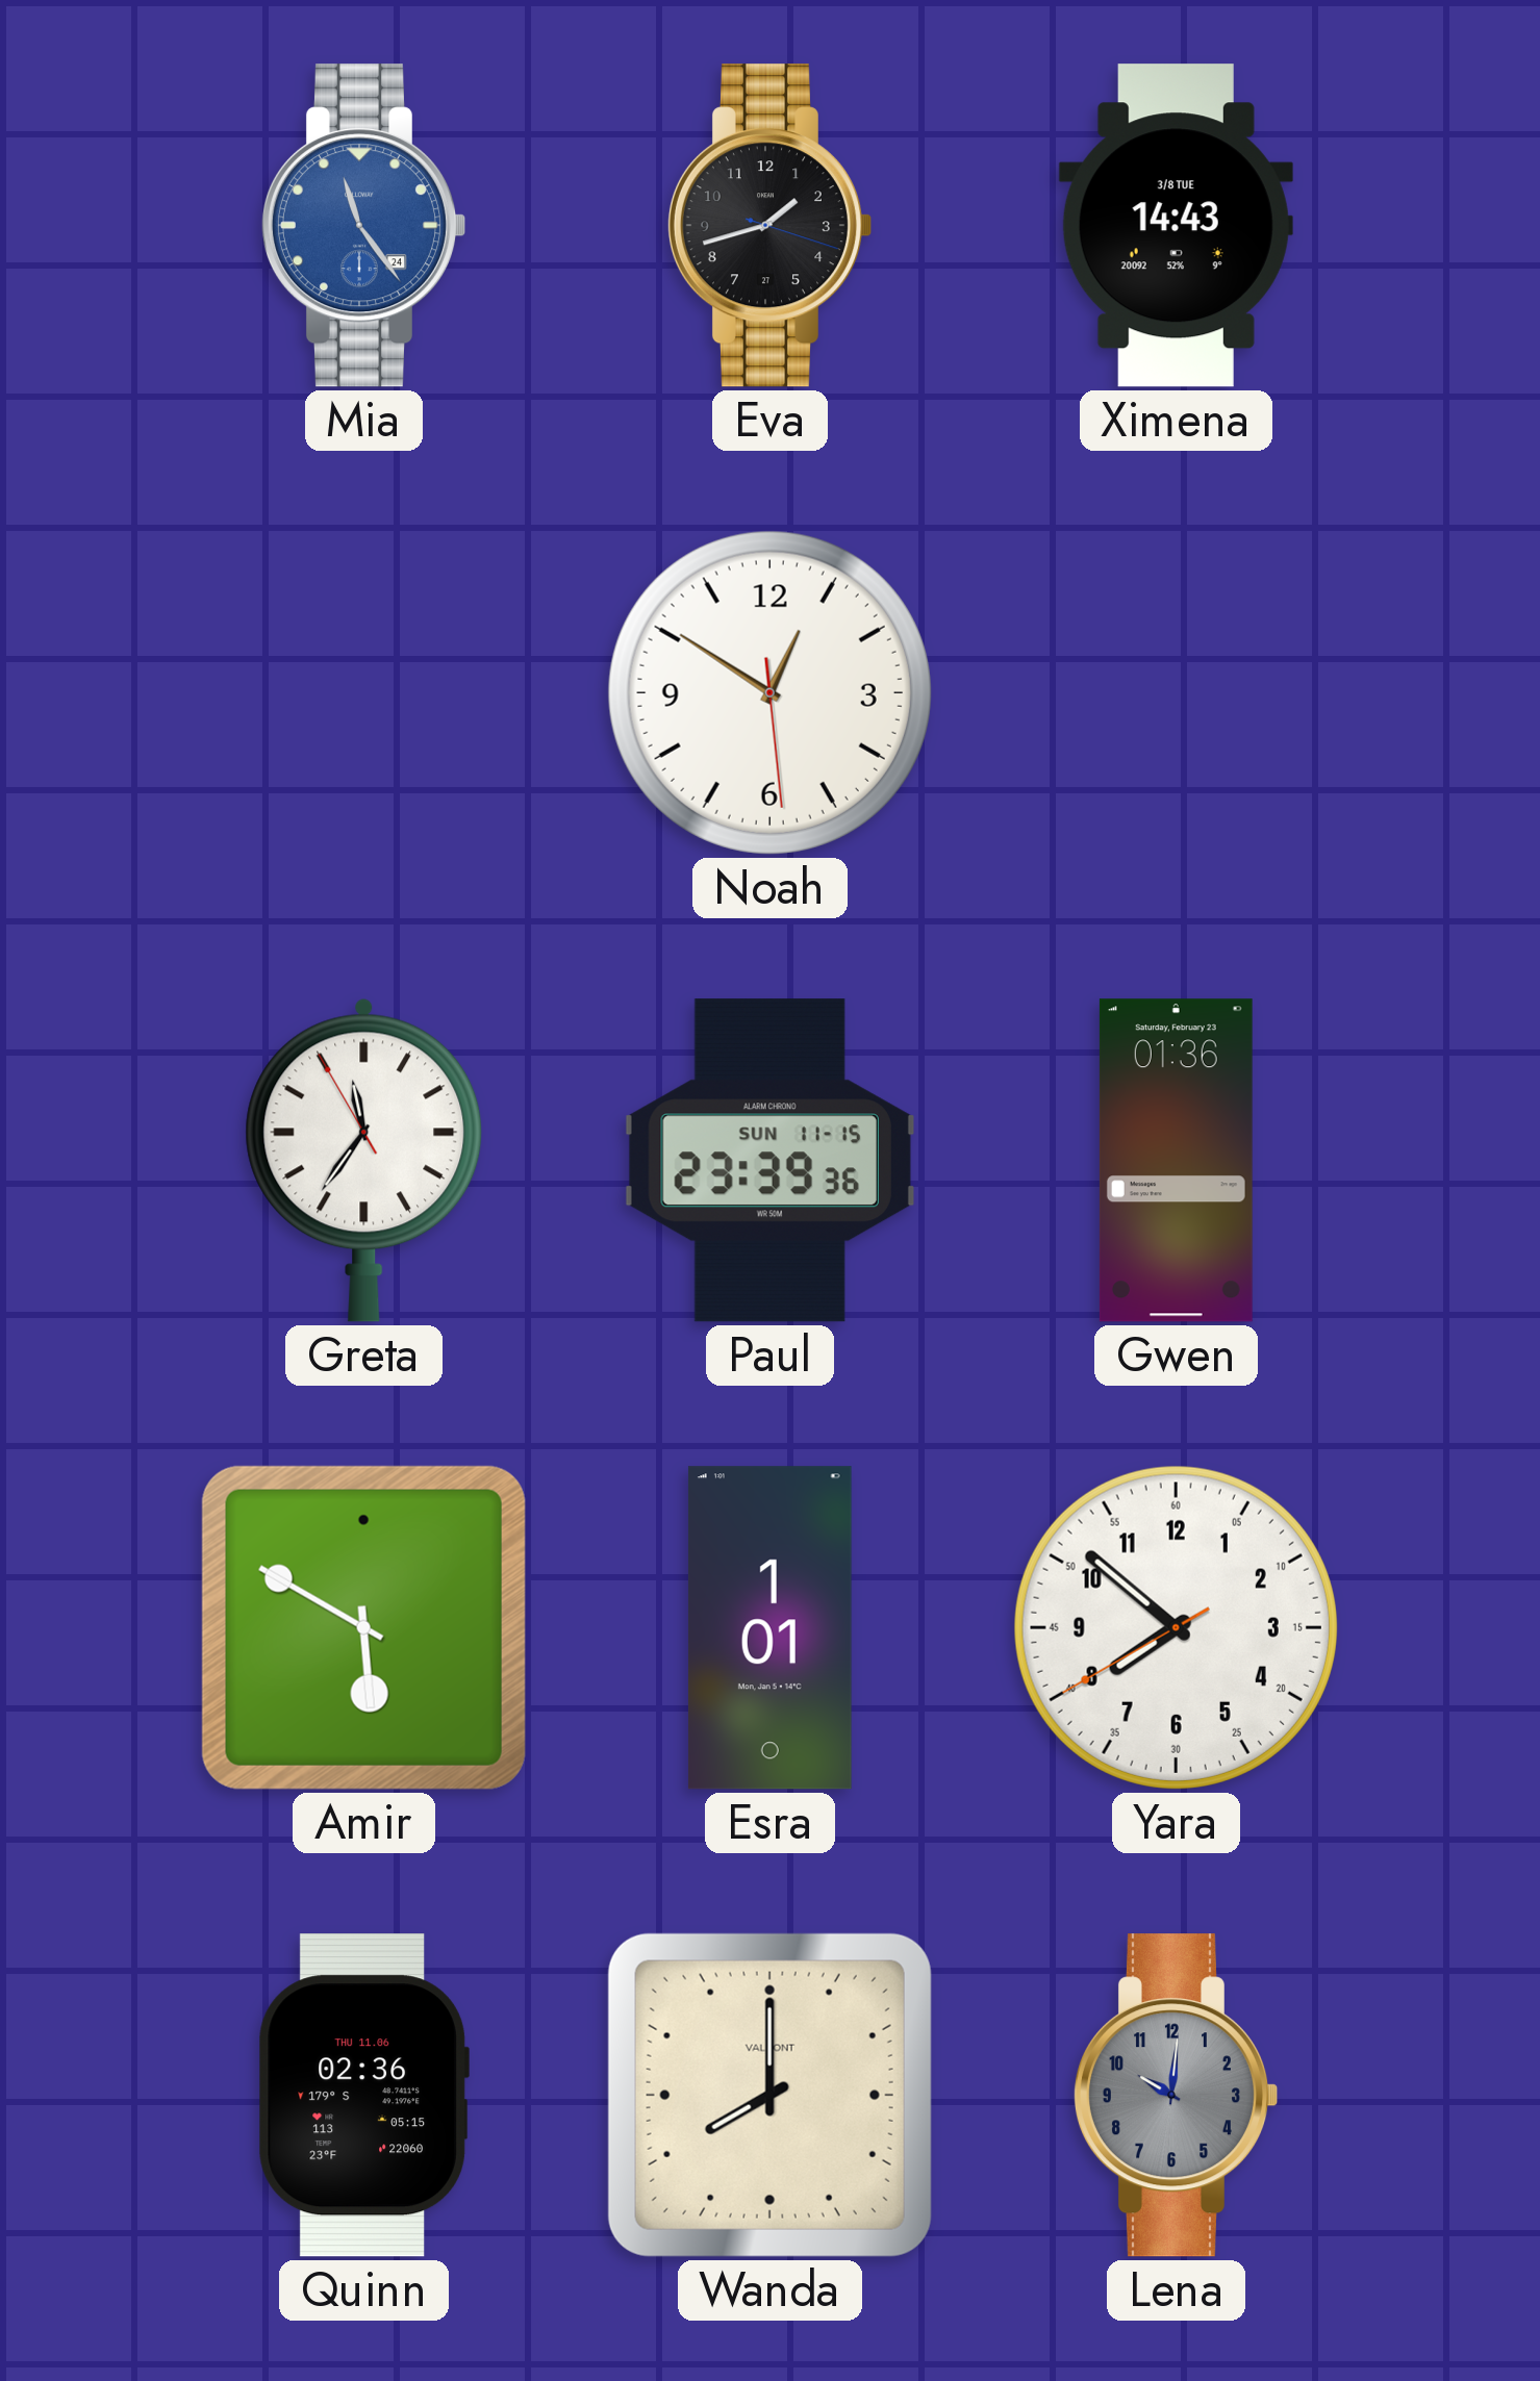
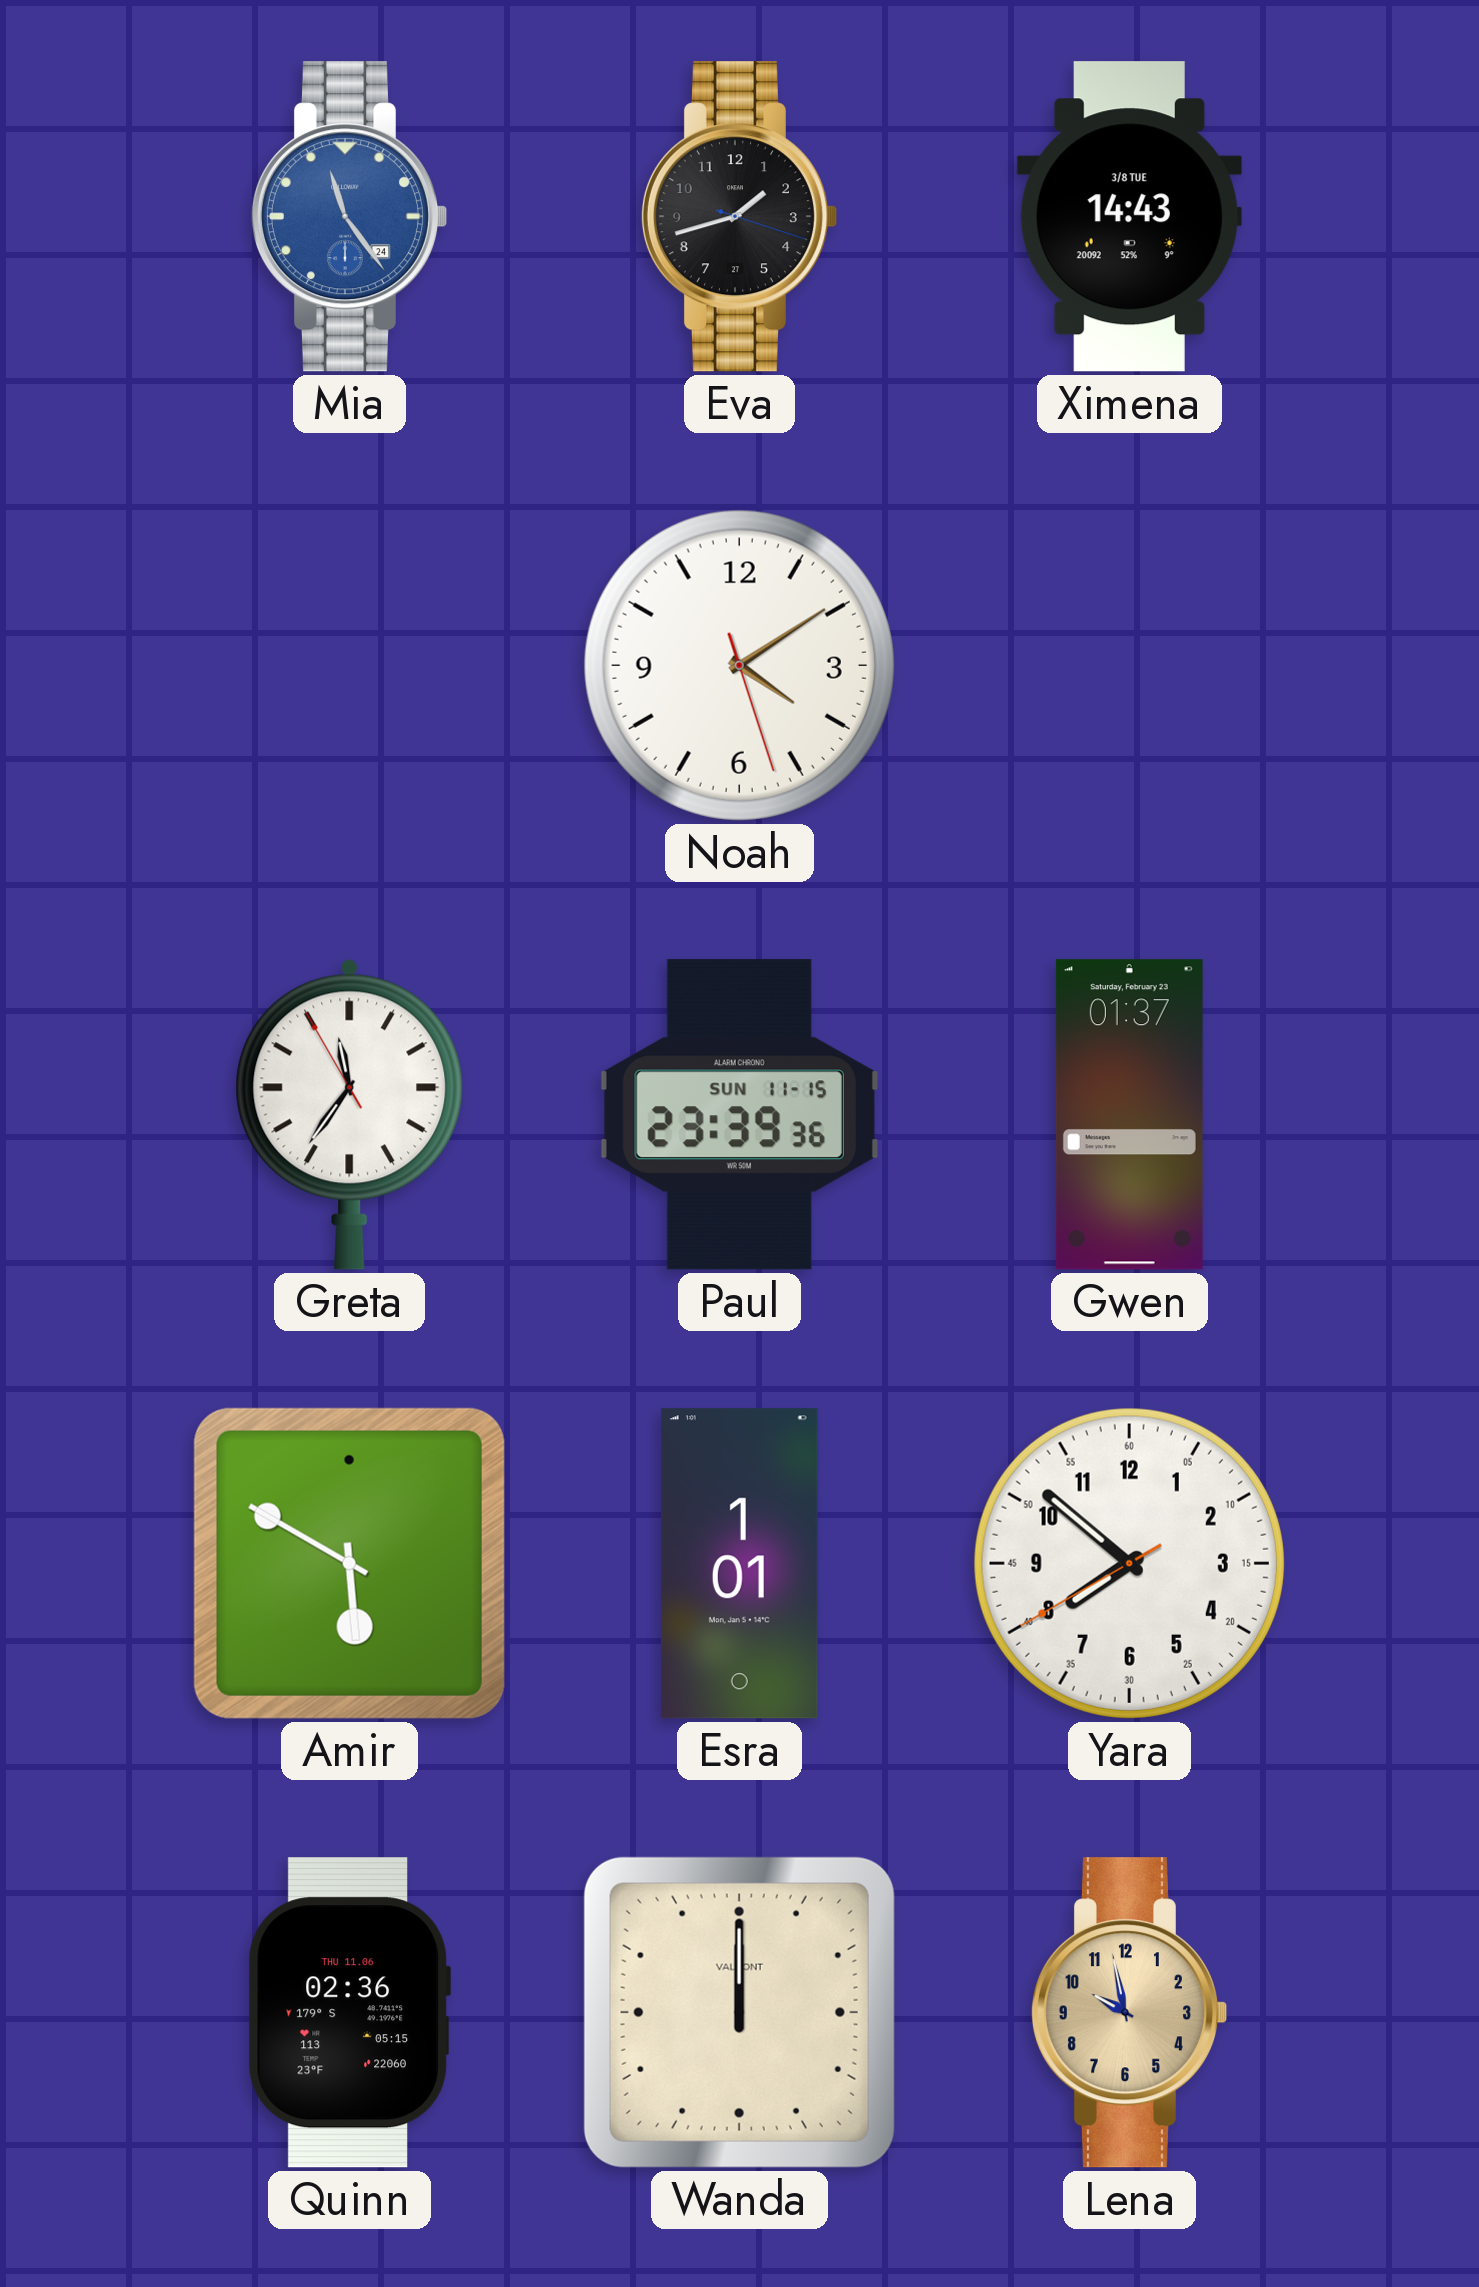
Noah: 12:50 -> 4:09
Gwen: 01:36 -> 01:37
Wanda: 8:00 -> 12:00
Lena: 10:01 -> 9:58
Lena dial: grey -> champagne
